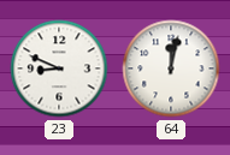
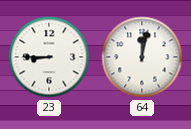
23: 8:49 -> 8:45
